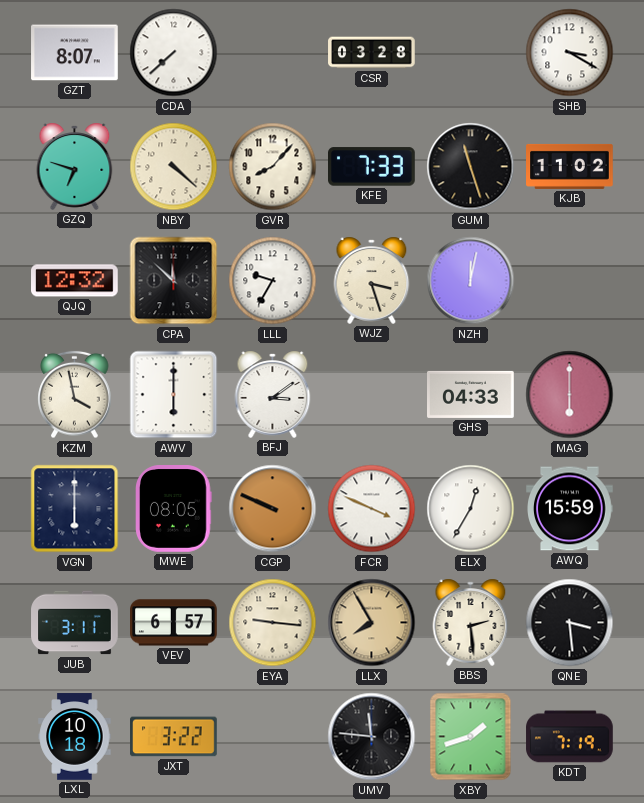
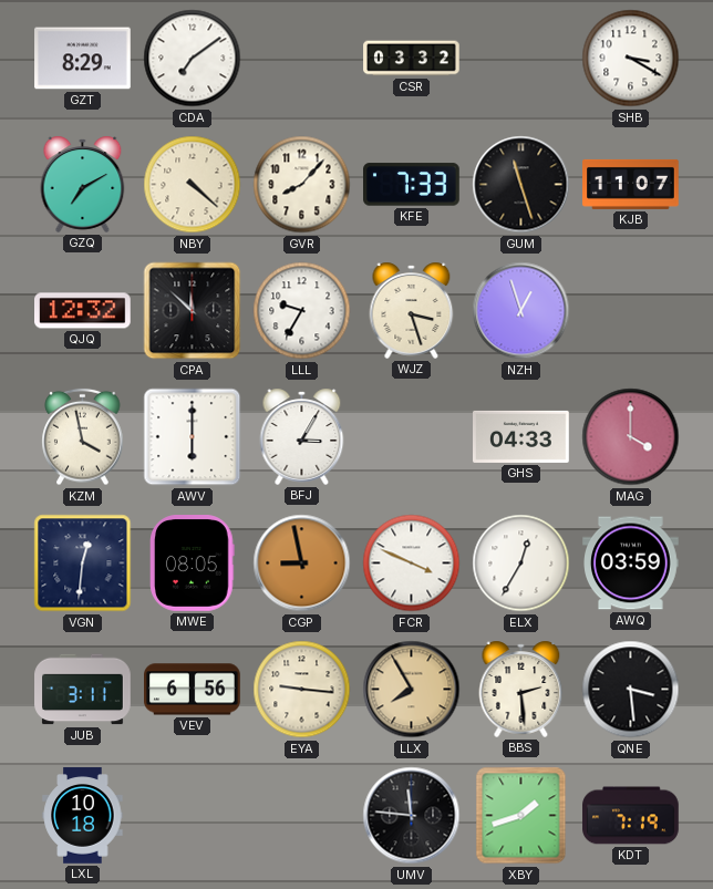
GZT: 8:07 -> 8:29
CDA: 7:38 -> 7:09
CSR: 03:28 -> 03:32
GZQ: 6:48 -> 7:10
KJB: 11:02 -> 11:07
NZH: 12:02 -> 12:57
BFJ: 3:09 -> 3:05
MAG: 6:00 -> 4:00
VGN: 6:00 -> 12:31
CGP: 9:49 -> 8:58
AWQ: 15:59 -> 03:59
VEV: 6:57 -> 6:56
JXT: 3:22 -> none
